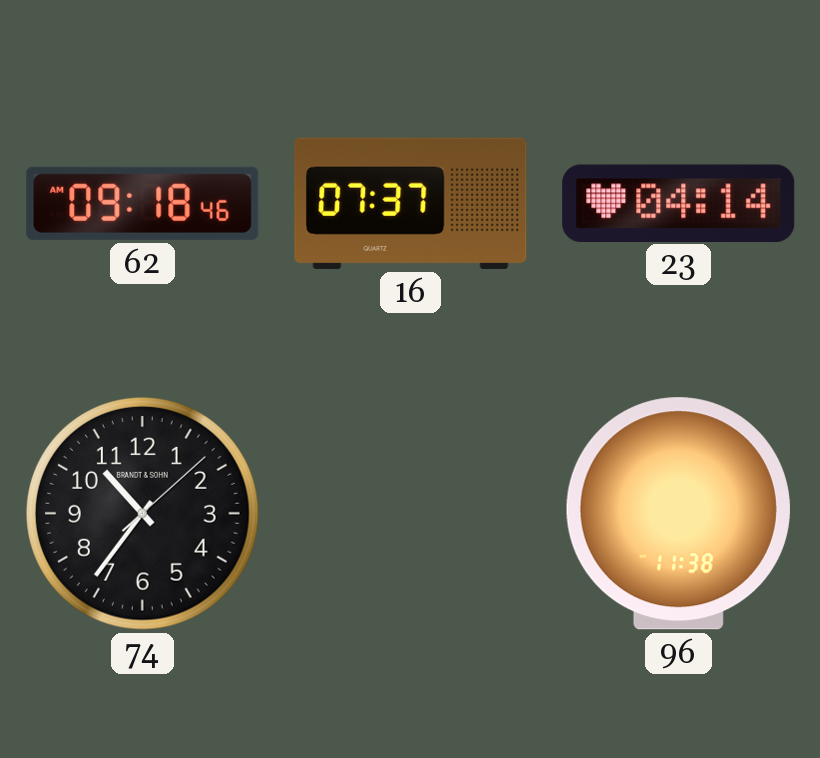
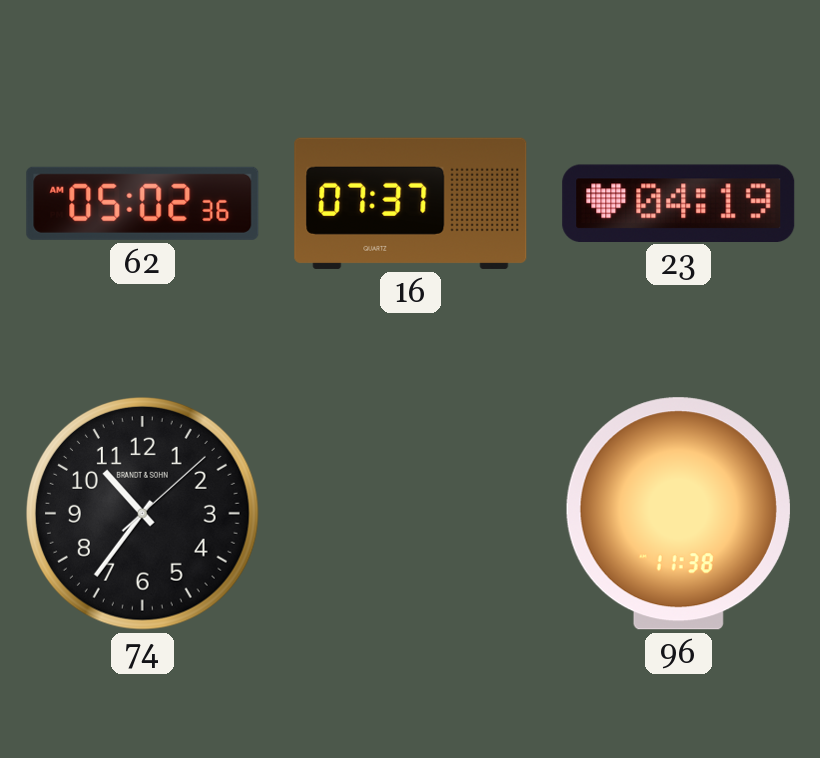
62: 09:18 -> 05:02
23: 04:14 -> 04:19
